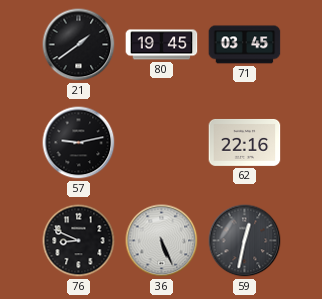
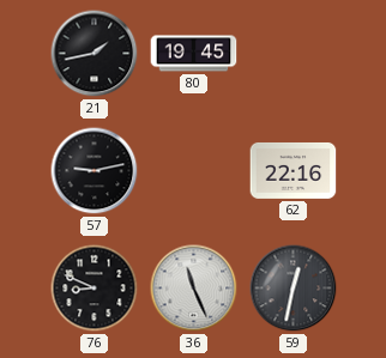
21: 1:39 -> 1:43
71: 03:45 -> none
36: 5:26 -> 11:26
